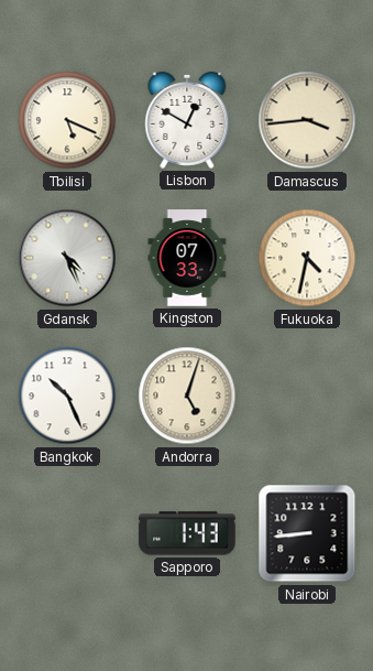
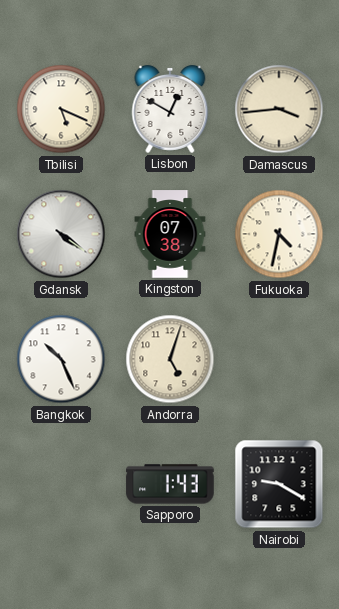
Gdansk: 4:26 -> 4:21
Kingston: 07:33 -> 07:38
Nairobi: 8:44 -> 9:20
